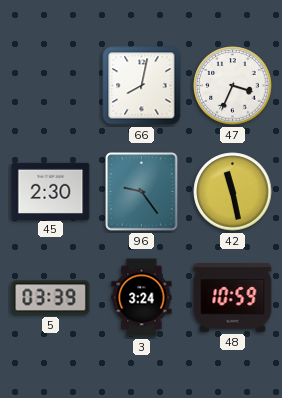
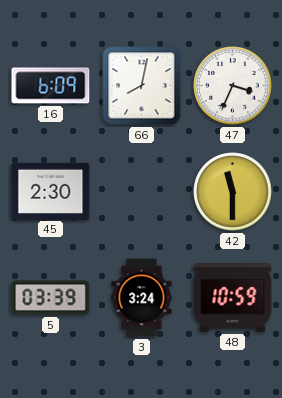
16: none -> 6:09
96: 9:24 -> none
42: 11:28 -> 11:30
